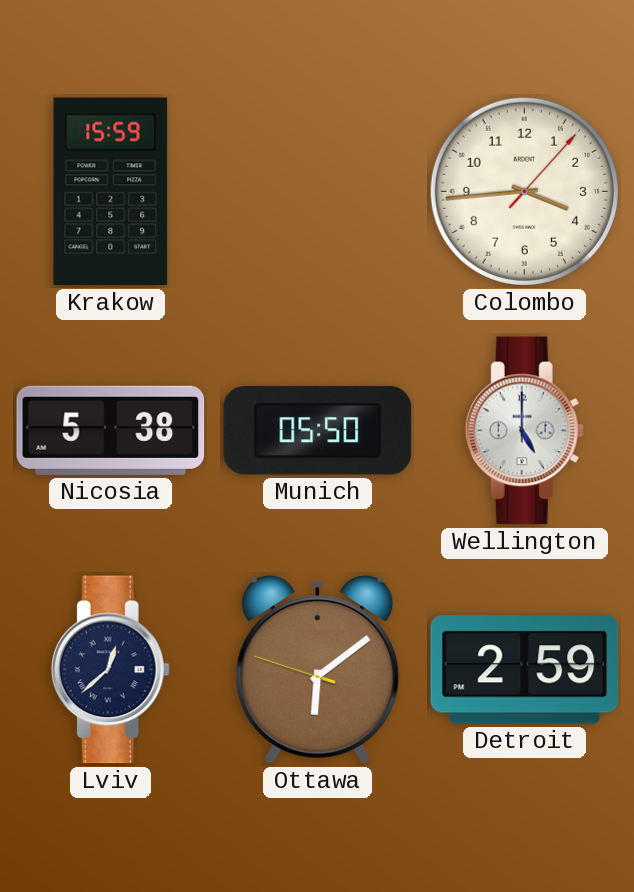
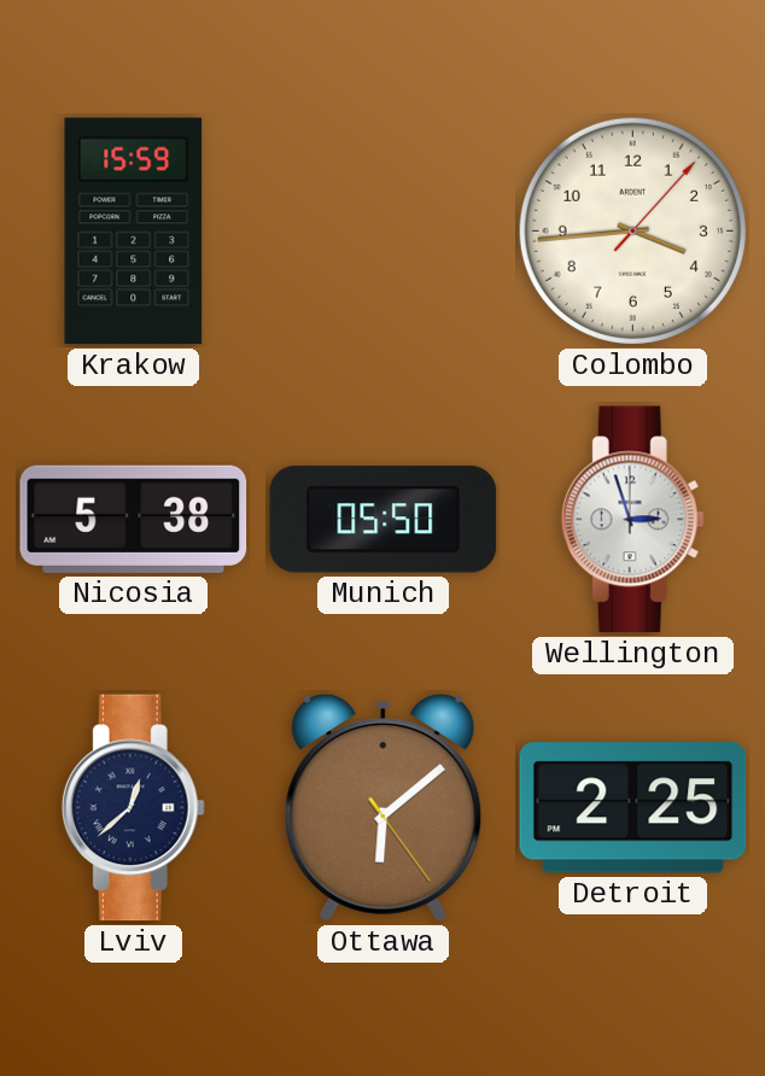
Wellington: 5:00 -> 2:57
Ottawa: 6:08:48 -> 6:08:24
Detroit: 2:59 -> 2:25
